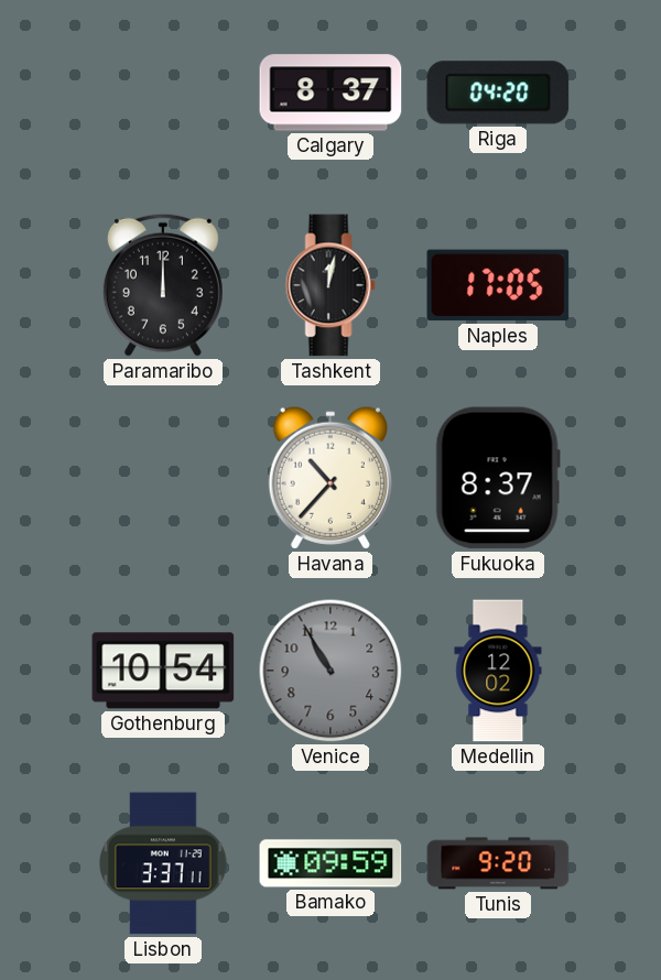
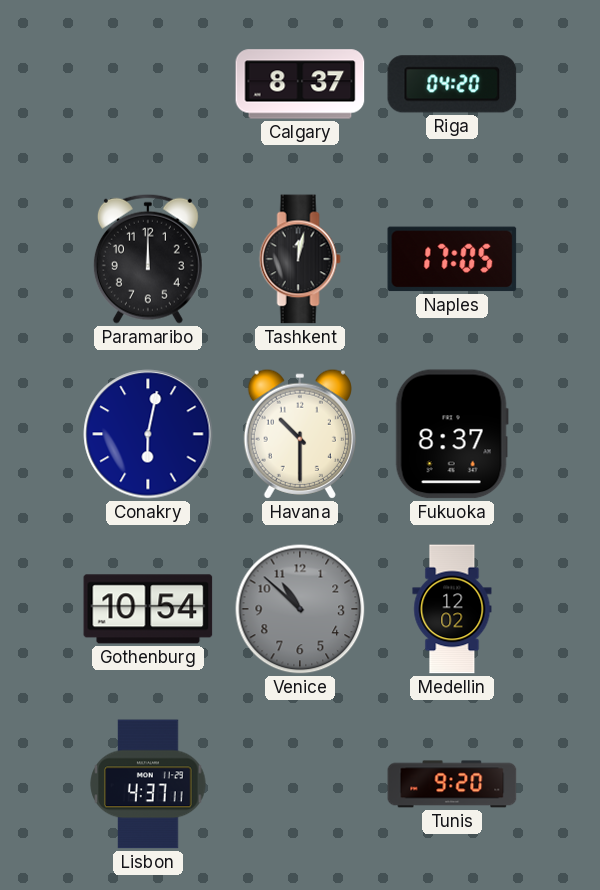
Conakry: none -> 6:02
Havana: 10:37 -> 10:30
Venice: 10:55 -> 10:52
Lisbon: 3:37 -> 4:37
Bamako: 09:59 -> none
